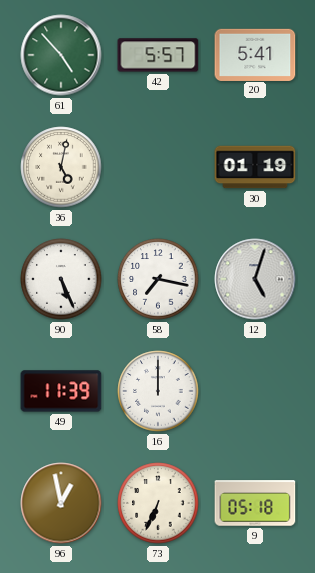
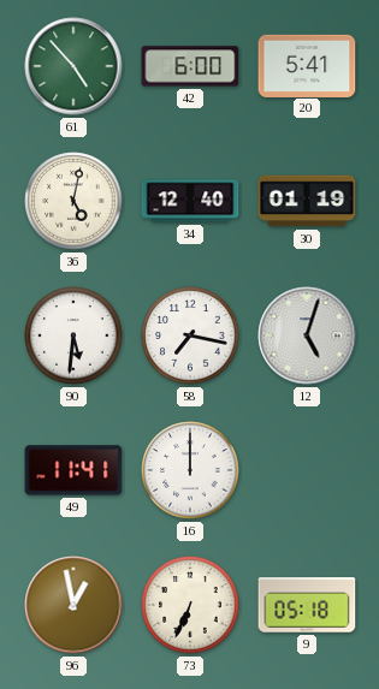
42: 5:57 -> 6:00
34: none -> 12:40
90: 5:26 -> 5:31
49: 11:39 -> 11:41
